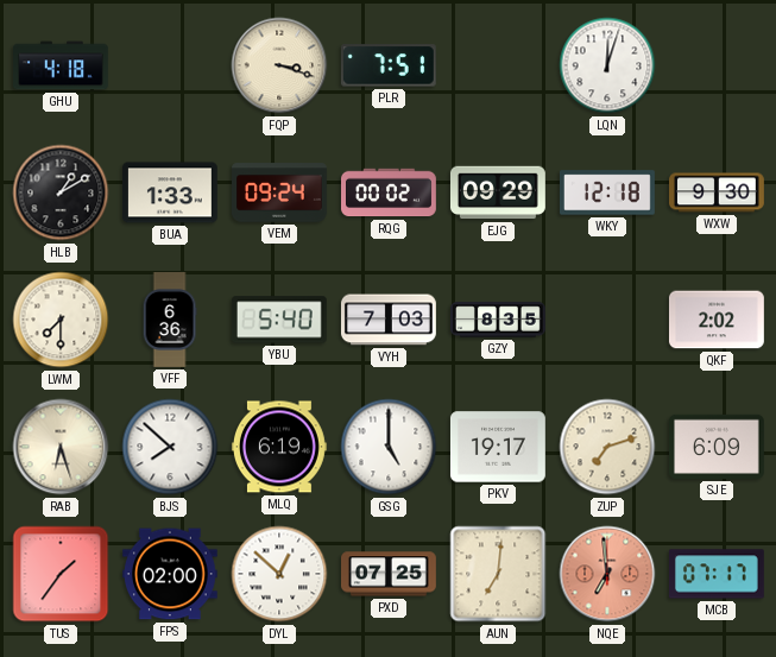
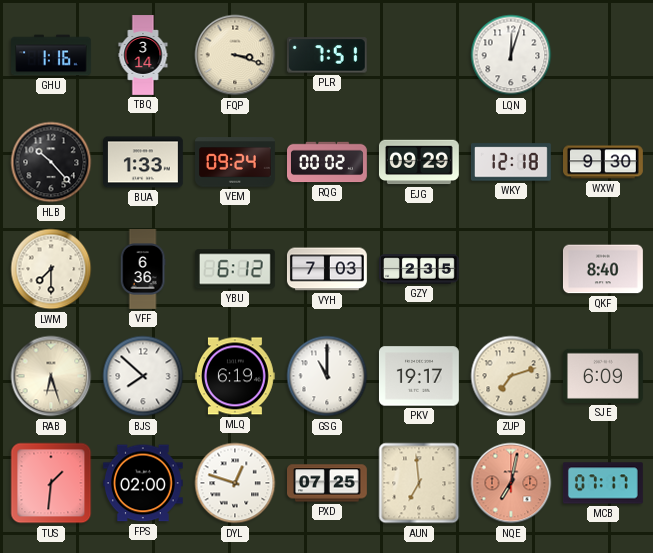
GHU: 4:18 -> 1:16
TBQ: none -> 3:14
HLB: 1:10 -> 10:23
YBU: 5:40 -> 6:12
GZY: 8:35 -> 2:35
QKF: 2:02 -> 8:40
GSG: 5:00 -> 11:00
TUS: 1:36 -> 1:31
DYL: 12:52 -> 12:48
AUN: 7:01 -> 6:59
NQE: 6:59 -> 7:02
